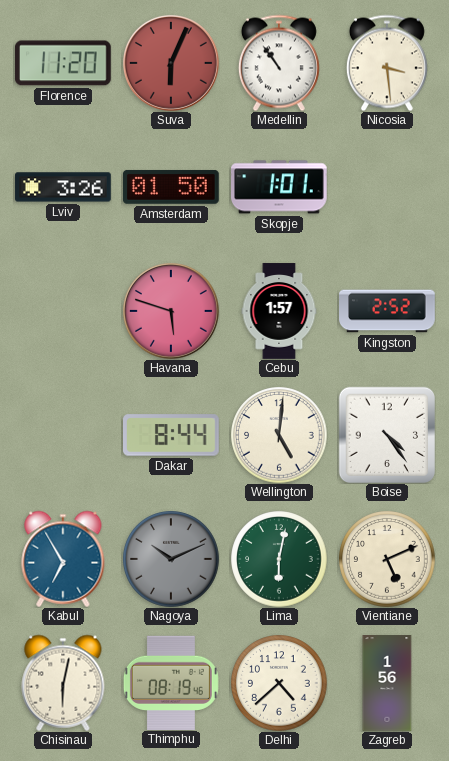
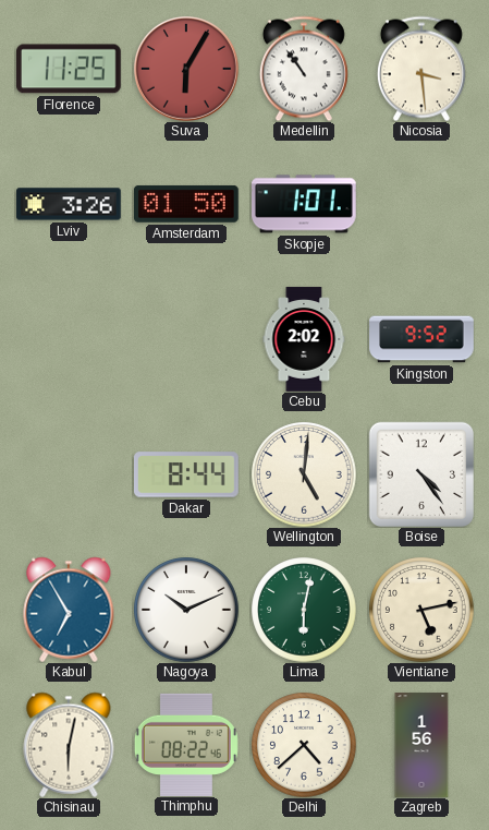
Florence: 11:20 -> 11:25
Suva: 6:04 -> 6:05
Havana: 5:48 -> none
Cebu: 1:57 -> 2:02
Kingston: 2:52 -> 9:52
Nagoya dial: grey -> white
Vientiane: 5:11 -> 5:13
Thimphu: 08:19 -> 08:22
